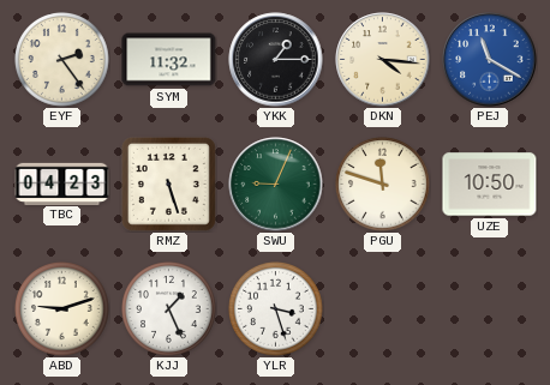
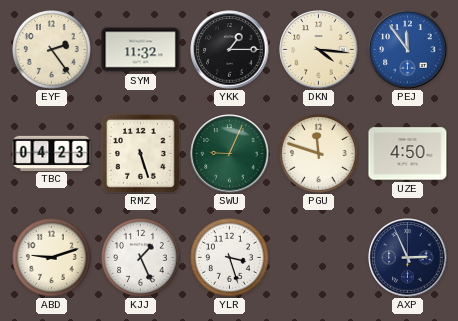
PEJ: 11:20 -> 11:54
UZE: 10:50 -> 4:50
AXP: none -> 2:56
